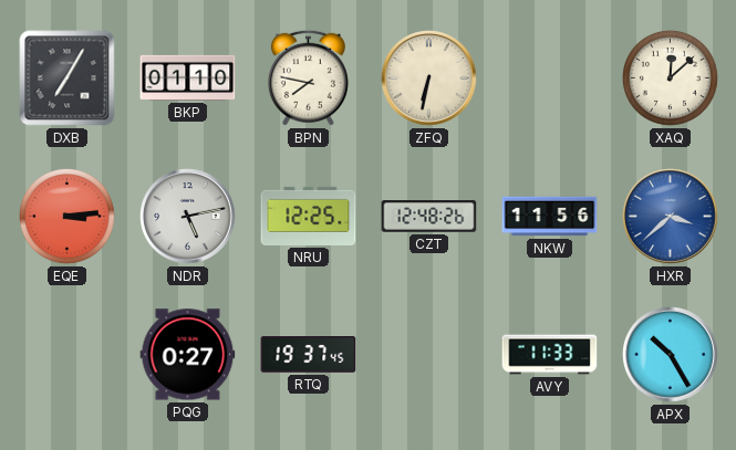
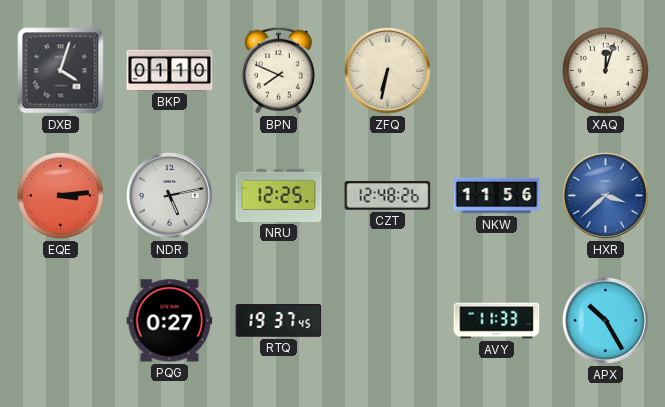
DXB: 7:05 -> 4:03
BPN: 7:47 -> 7:49
XAQ: 12:08 -> 12:03
